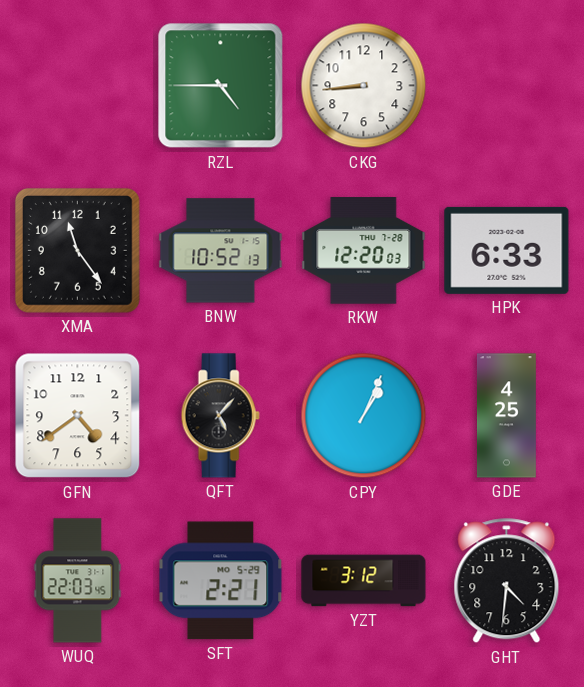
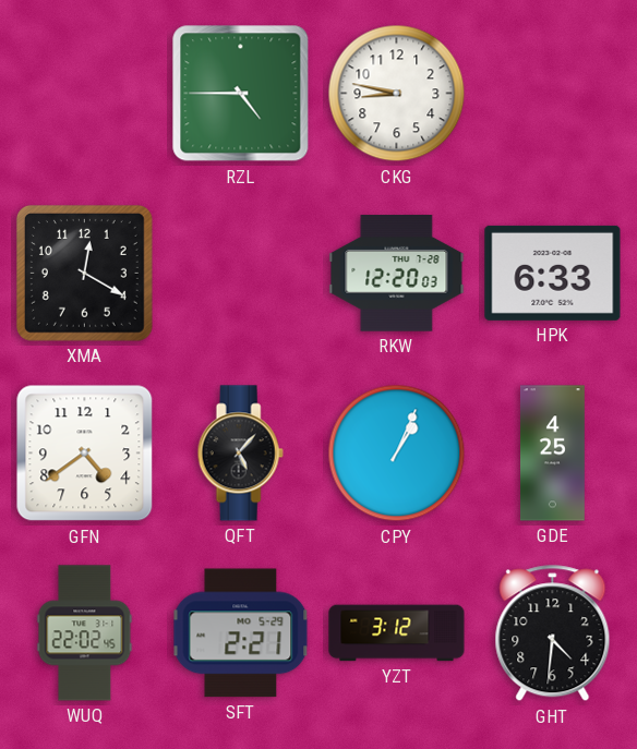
CKG: 8:44 -> 8:47
XMA: 11:24 -> 12:20
BNW: 10:52 -> none
WUQ: 22:03 -> 22:02
